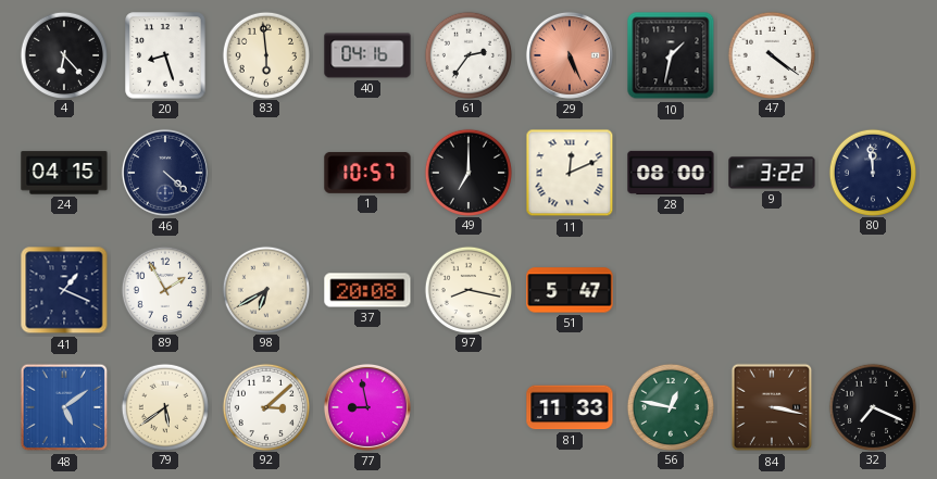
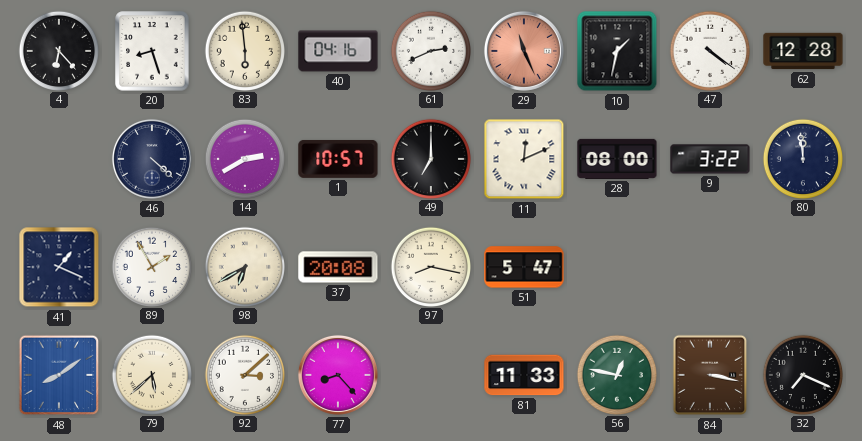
61: 2:36 -> 2:41
29: 5:26 -> 11:26
62: none -> 12:28
24: 04:15 -> none
14: none -> 2:40
48: 5:09 -> 8:09
79: 5:39 -> 5:38
77: 8:58 -> 8:23
